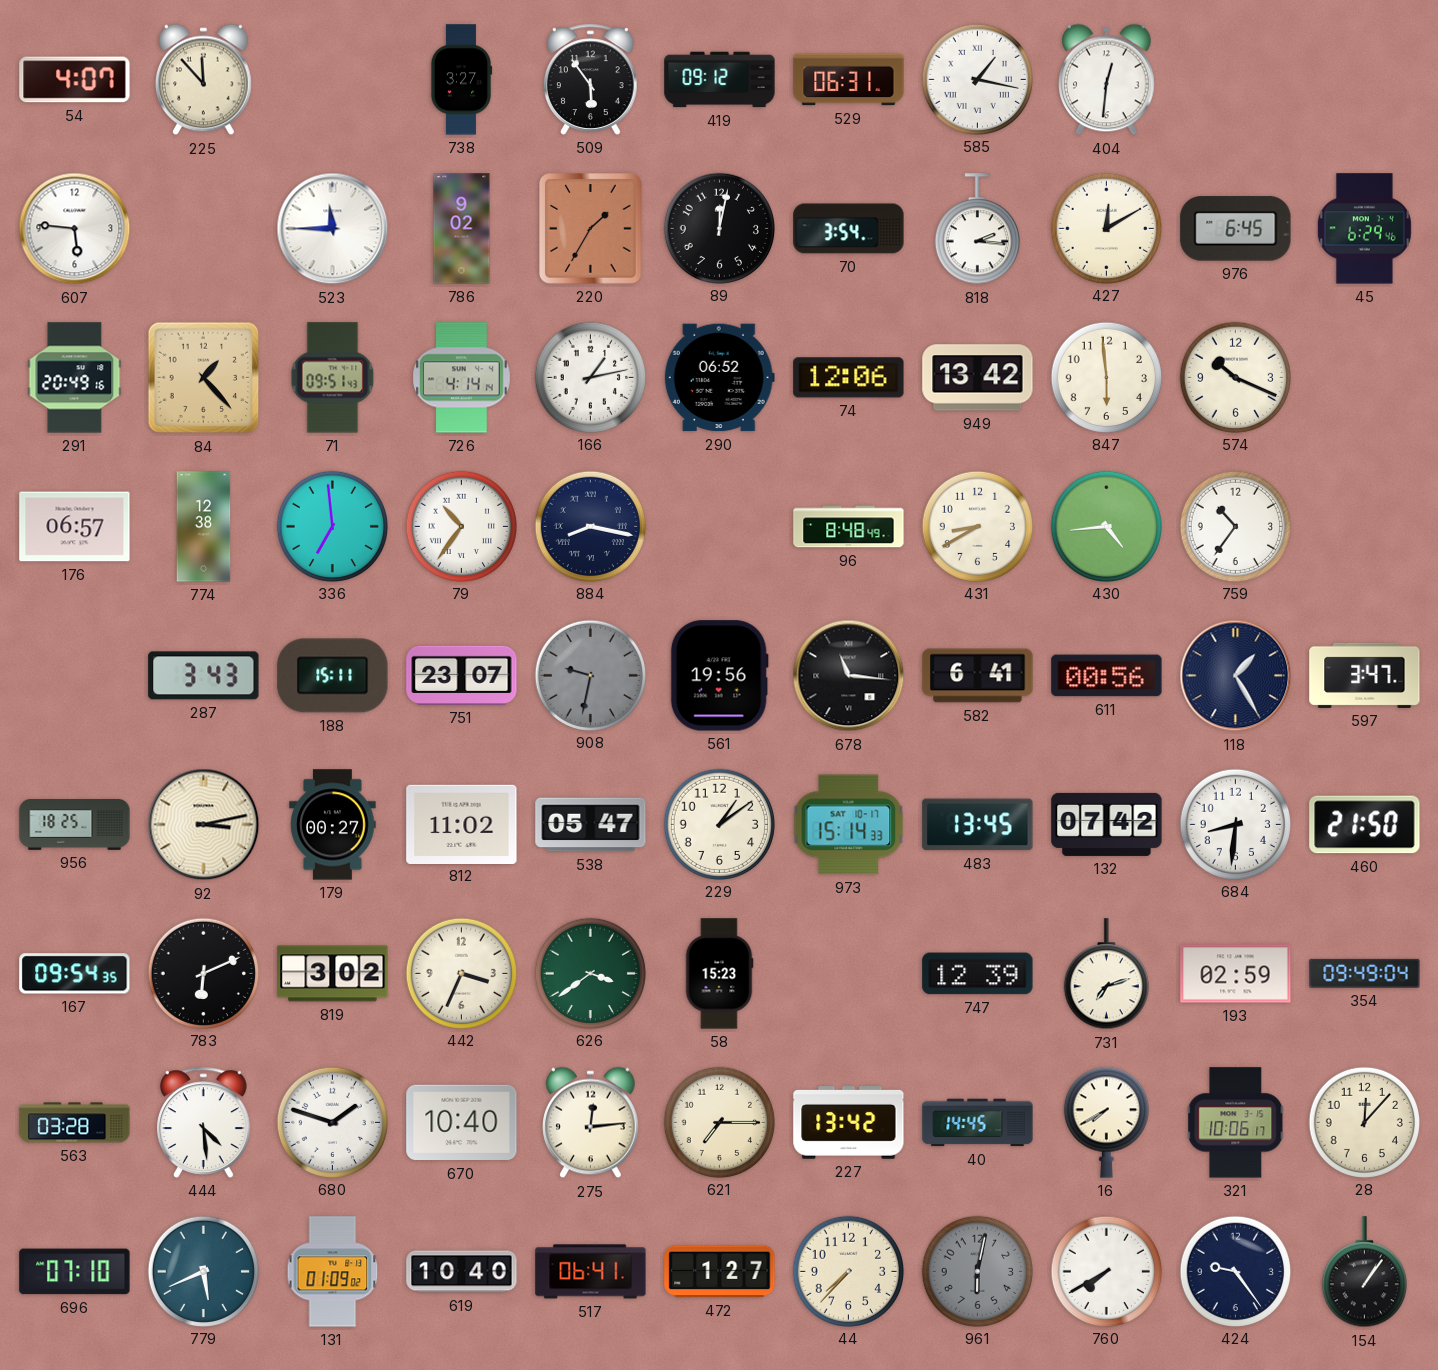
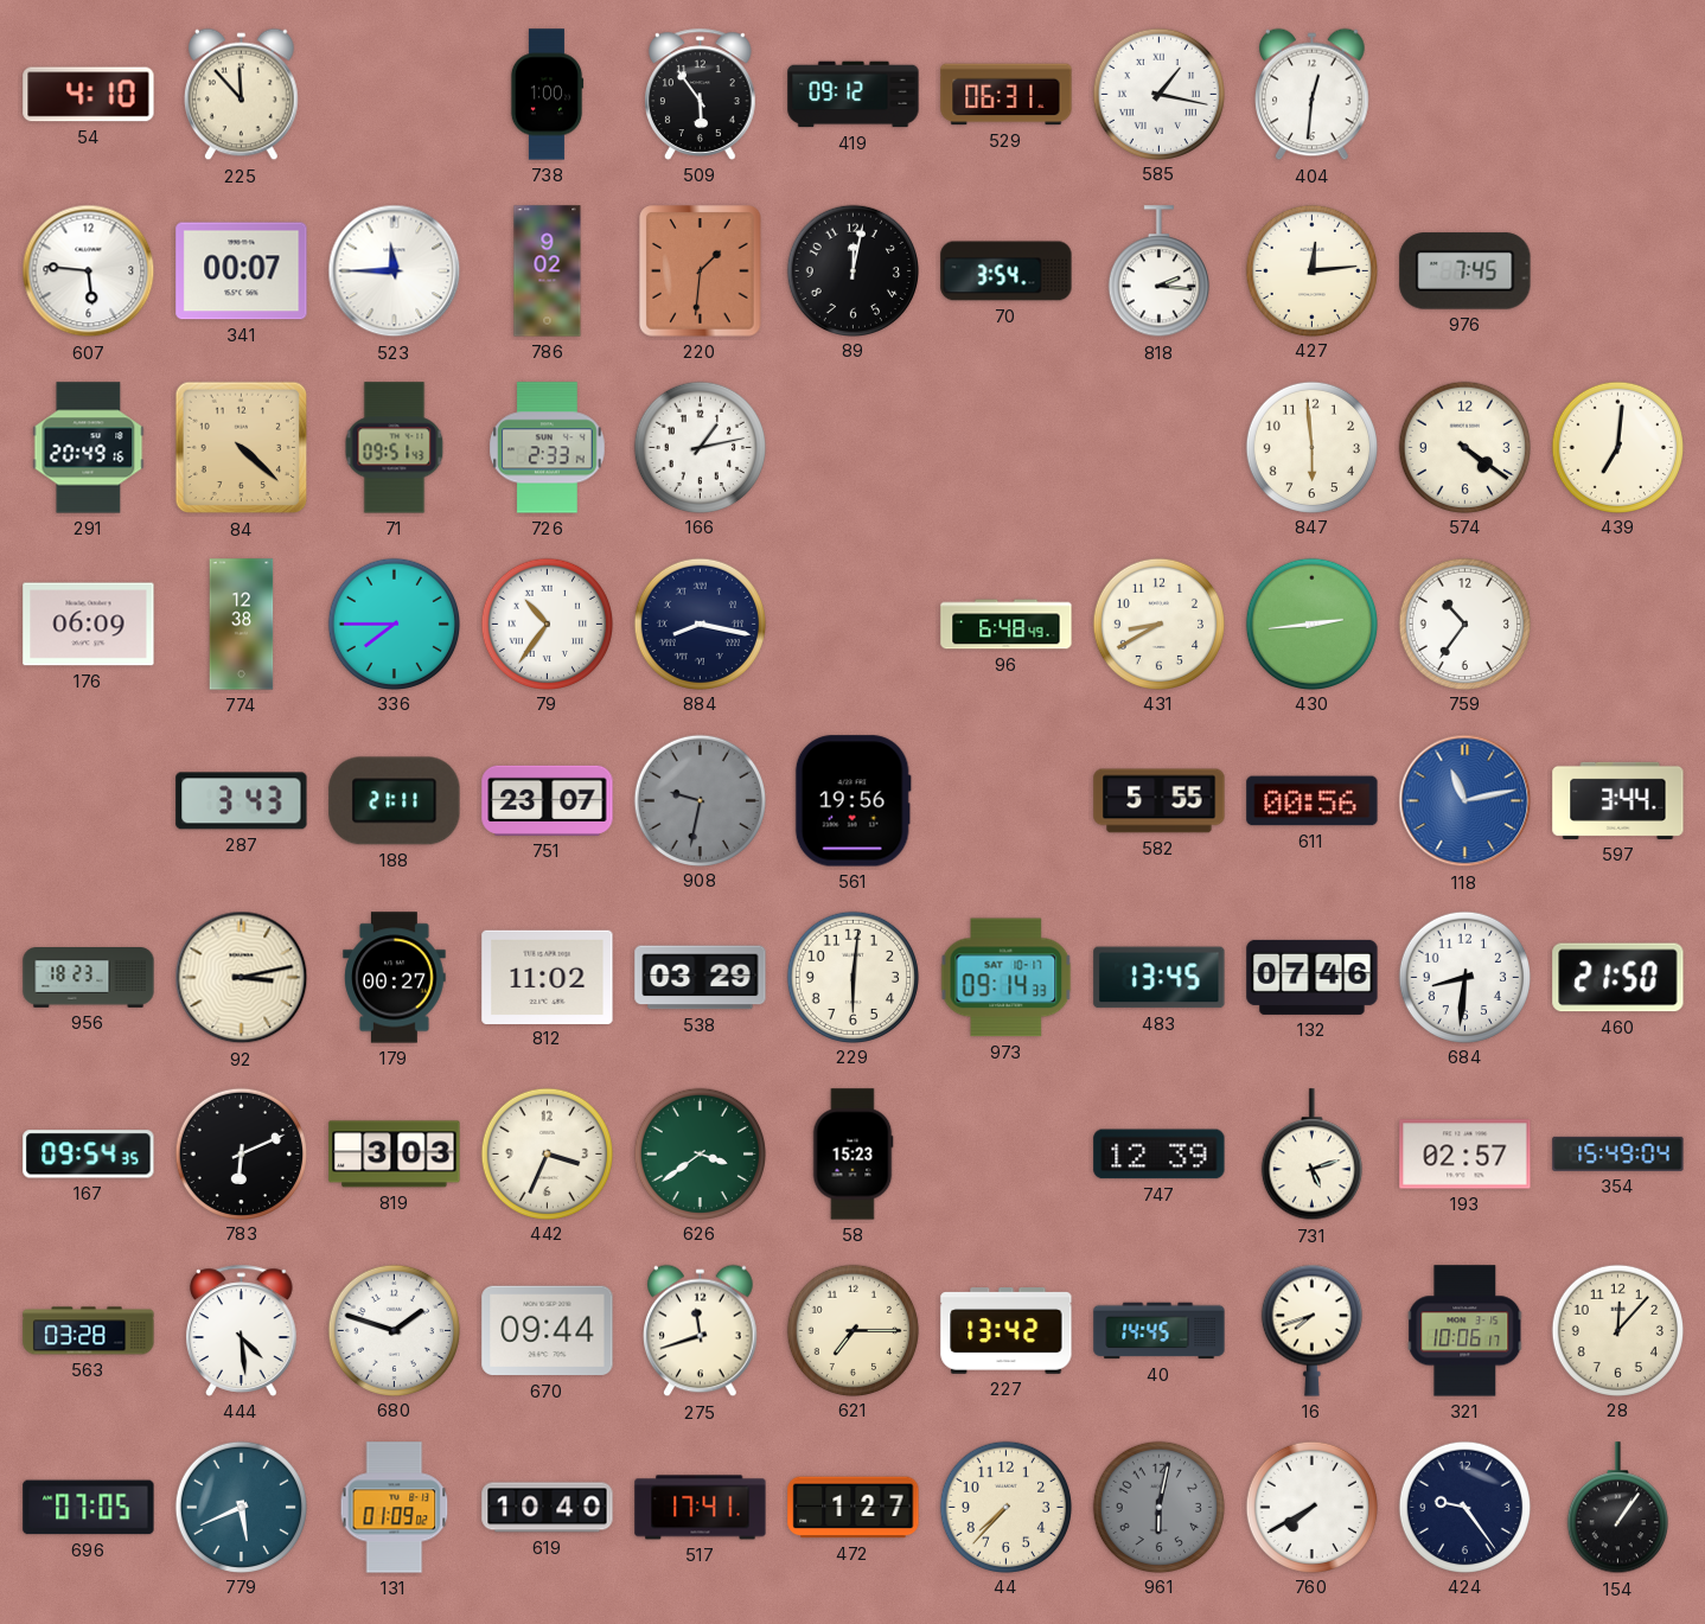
54: 4:07 -> 4:10
738: 3:27 -> 1:00
341: none -> 00:07
220: 1:35 -> 1:31
427: 12:10 -> 12:14
976: 6:45 -> 7:45
45: 6:29 -> none
84: 1:23 -> 4:22
726: 4:14 -> 2:33
290: 06:52 -> none
74: 12:06 -> none
949: 13:42 -> none
574: 10:19 -> 4:21
439: none -> 7:01
176: 06:57 -> 06:09
336: 6:59 -> 7:45
96: 8:48 -> 6:48
430: 4:44 -> 2:44
188: 15:11 -> 21:11
678: 11:16 -> none
582: 6:41 -> 5:55
118: 1:25 -> 11:13
118 dial: navy -> blue
597: 3:47 -> 3:44
956: 18:25 -> 18:23
538: 05:47 -> 03:29
229: 1:09 -> 6:01
973: 15:14 -> 09:14
132: 07:42 -> 07:46
819: 3:02 -> 3:03
731: 7:12 -> 5:12
193: 02:59 -> 02:57
354: 09:49 -> 15:49
670: 10:40 -> 09:44
275: 12:14 -> 11:42
16: 7:40 -> 7:42
696: 07:10 -> 07:05
517: 06:41 -> 17:41
